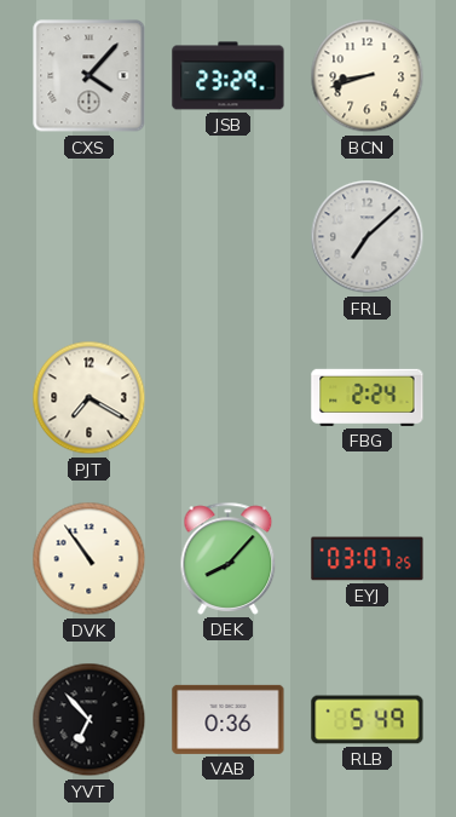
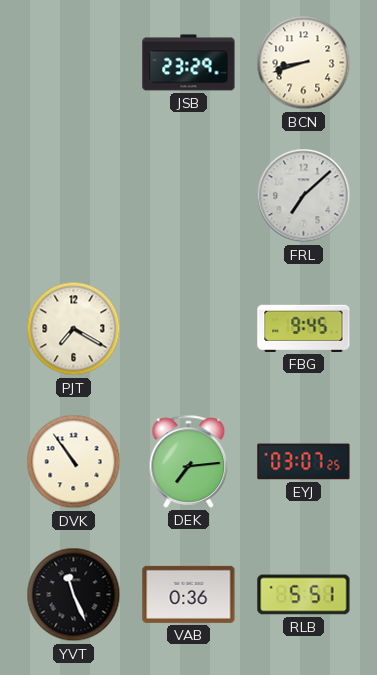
CXS: 4:07 -> none
FBG: 2:24 -> 9:45
DEK: 8:07 -> 7:14
YVT: 6:53 -> 11:26
RLB: 5:49 -> 5:51
